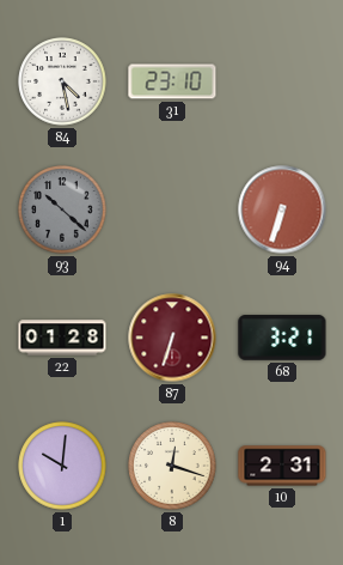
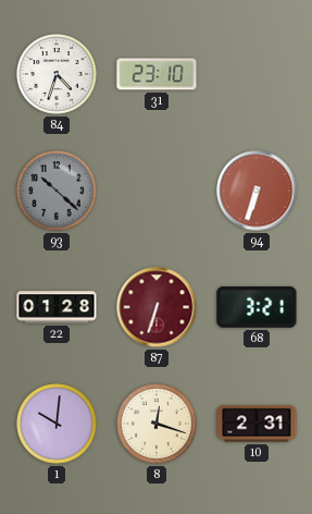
84: 4:28 -> 4:33
